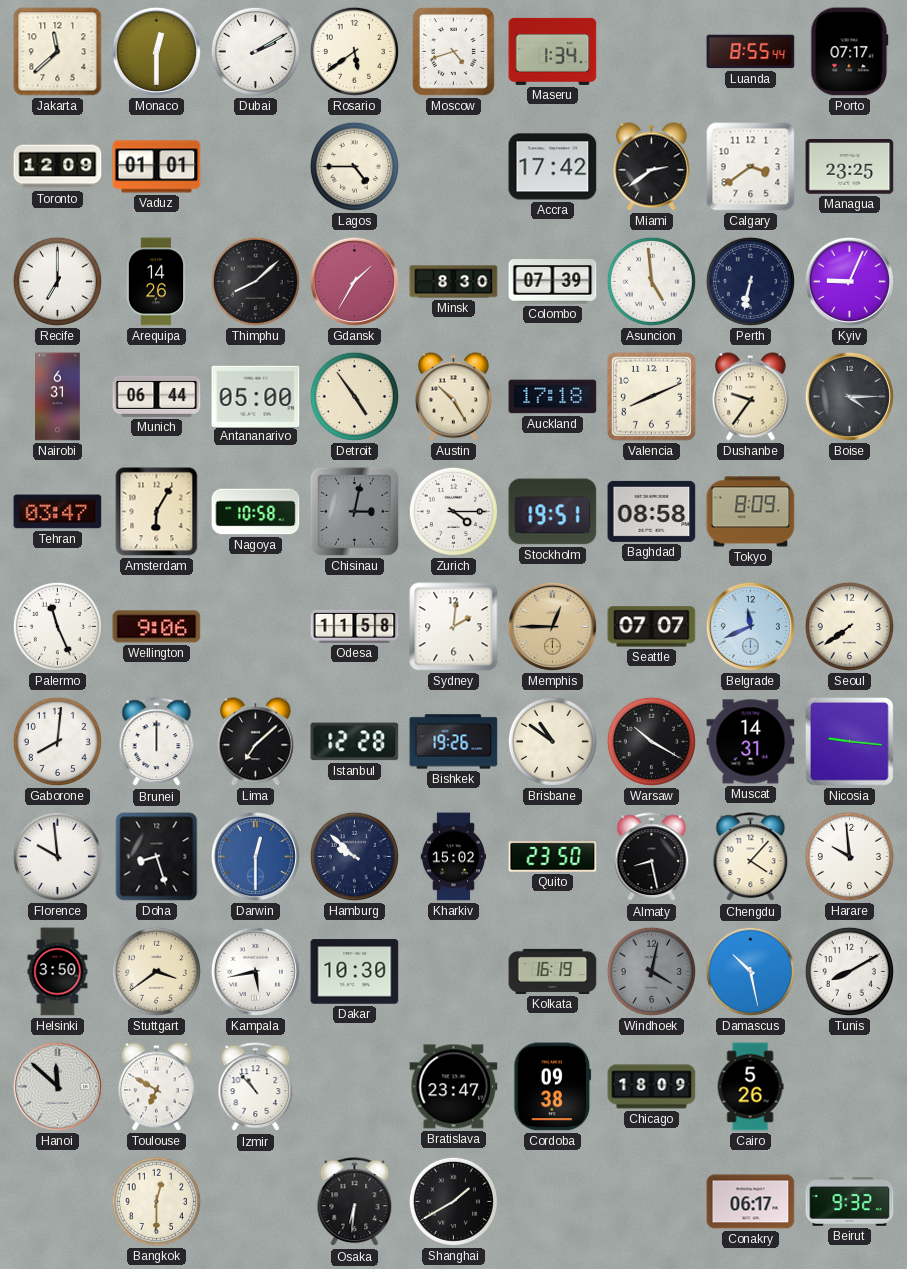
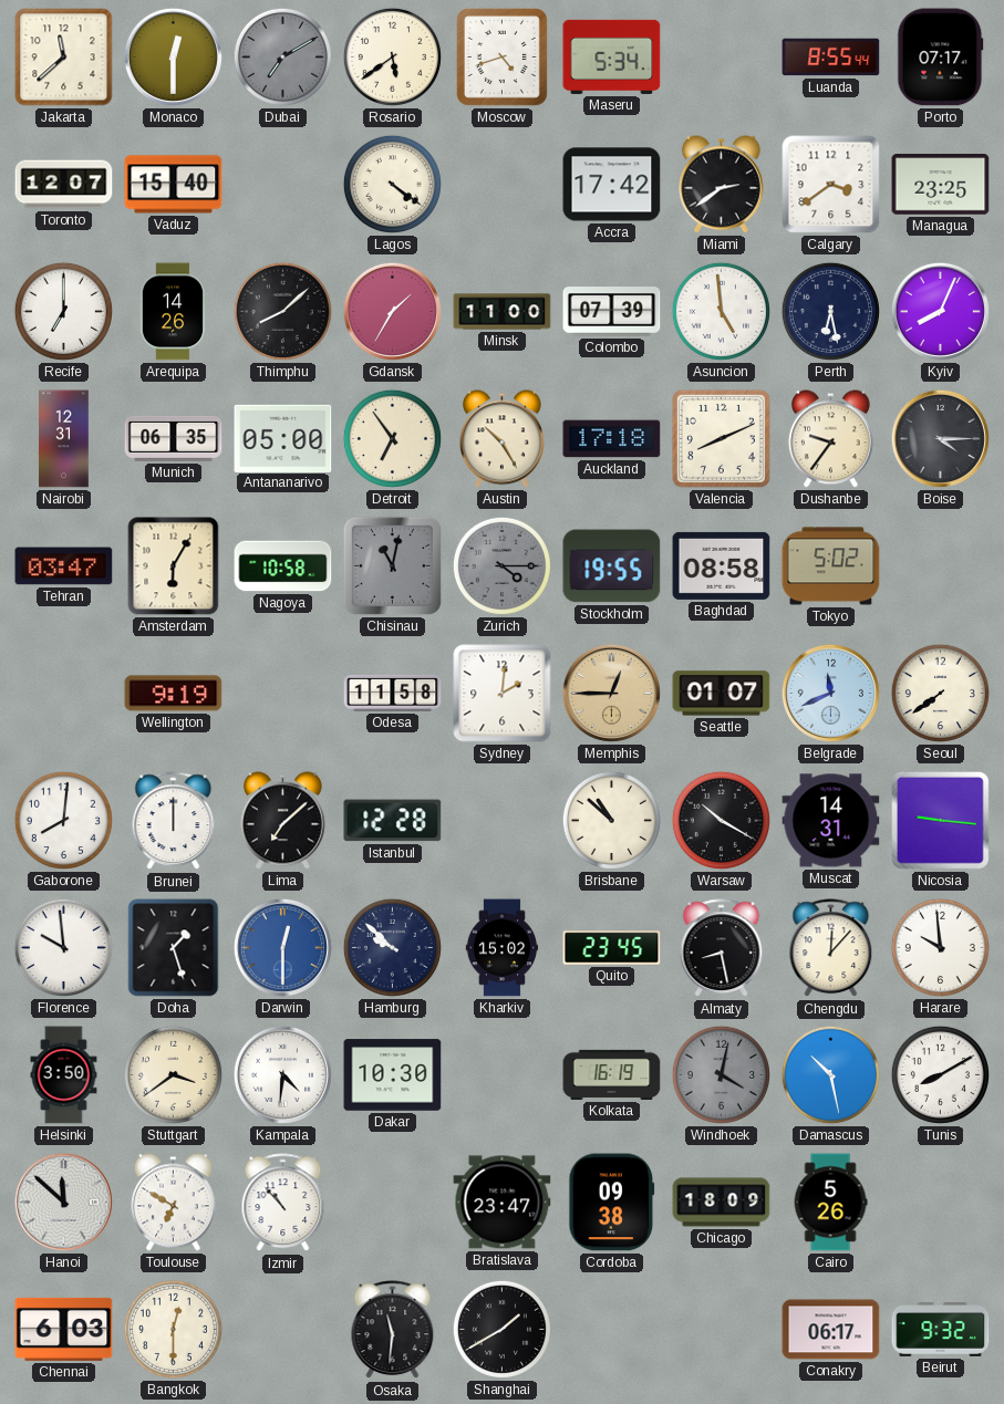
Dubai: 2:10 -> 7:10
Dubai dial: white -> grey
Maseru: 1:34 -> 5:34
Toronto: 12:09 -> 12:07
Vaduz: 01:01 -> 15:40
Lagos: 4:45 -> 4:21
Minsk: 8:30 -> 11:00
Perth: 6:32 -> 6:28
Kyiv: 9:04 -> 8:04
Nairobi: 6:31 -> 12:31
Munich: 06:44 -> 06:35
Detroit: 4:54 -> 6:54
Chisinau: 3:02 -> 11:02
Zurich dial: white -> grey
Stockholm: 19:51 -> 19:55
Tokyo: 8:09 -> 5:02
Palermo: 11:26 -> none
Wellington: 9:06 -> 9:19
Seattle: 07:07 -> 01:07
Bishkek: 19:26 -> none
Brisbane: 10:51 -> 10:52
Doha: 8:27 -> 1:27
Quito: 23:50 -> 23:45
Chengdu: 4:07 -> 12:07
Kampala: 5:43 -> 4:31
Chennai: none -> 6:03
Osaka: 6:31 -> 11:31
